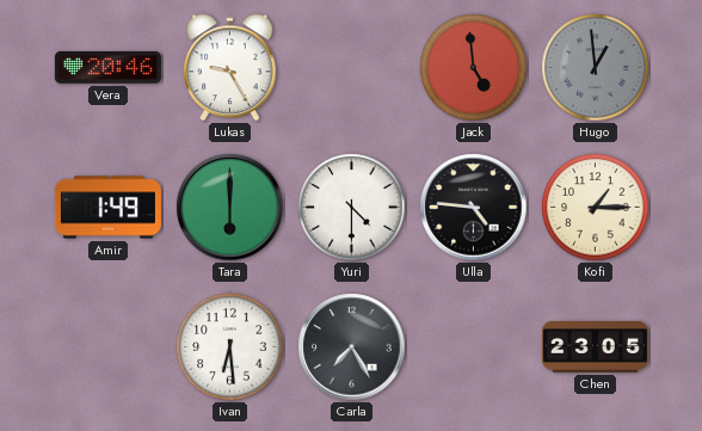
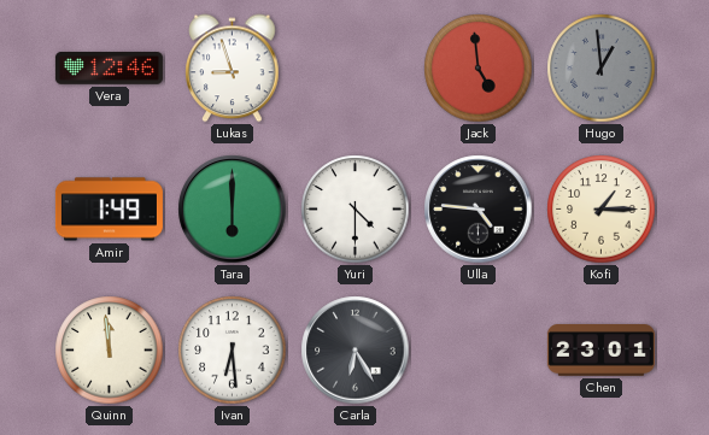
Vera: 20:46 -> 12:46
Lukas: 9:25 -> 8:57
Quinn: none -> 11:59
Carla: 7:25 -> 6:25
Chen: 23:05 -> 23:01
